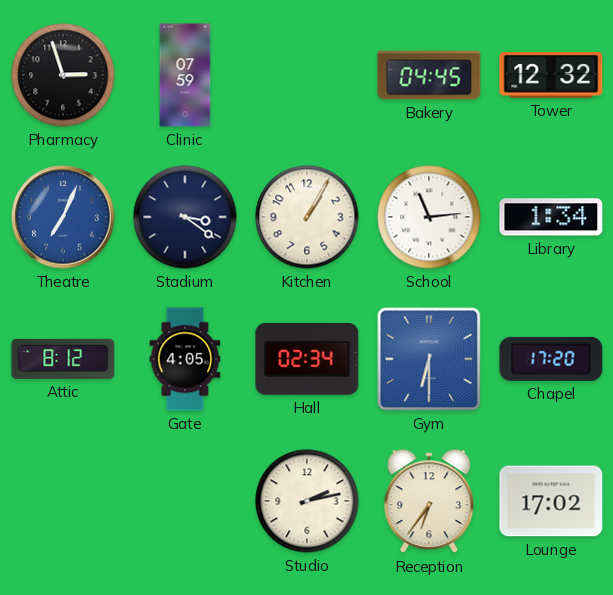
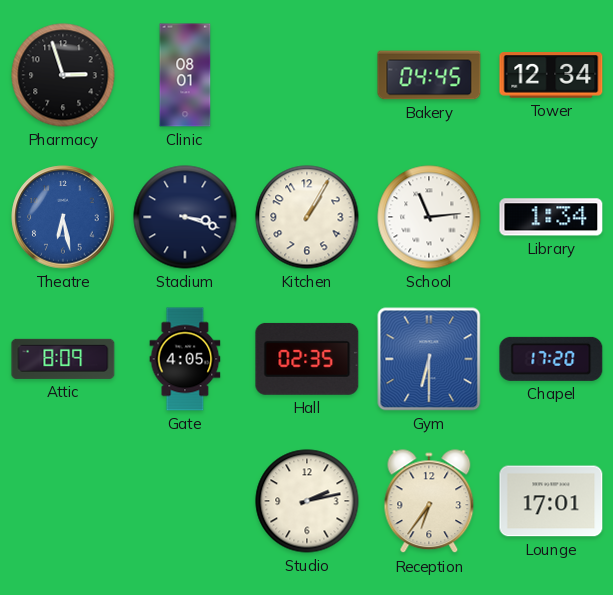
Clinic: 07:59 -> 08:01
Tower: 12:32 -> 12:34
Theatre: 7:04 -> 6:28
Stadium: 3:21 -> 3:18
Attic: 8:12 -> 8:09
Hall: 02:34 -> 02:35
Lounge: 17:02 -> 17:01
